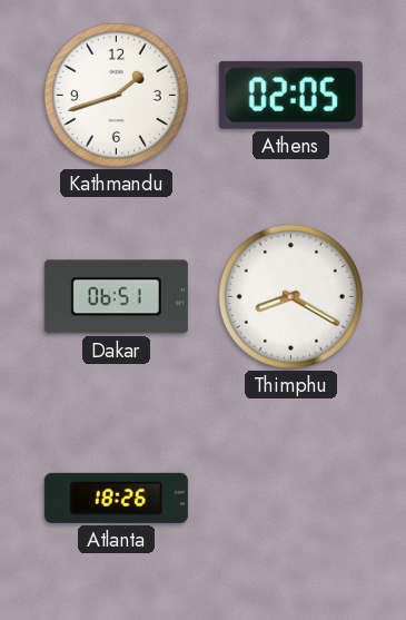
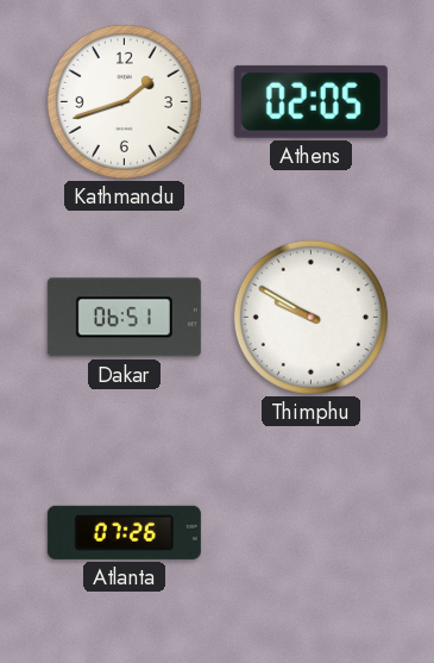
Thimphu: 8:20 -> 9:50
Atlanta: 18:26 -> 07:26
